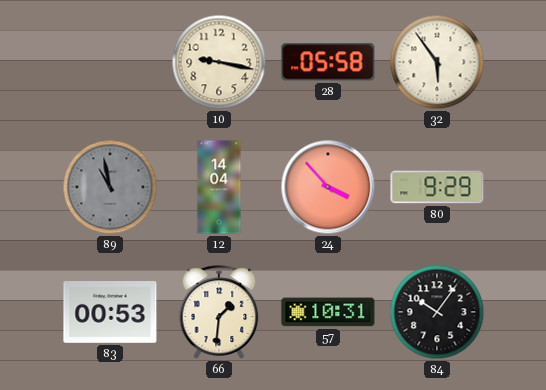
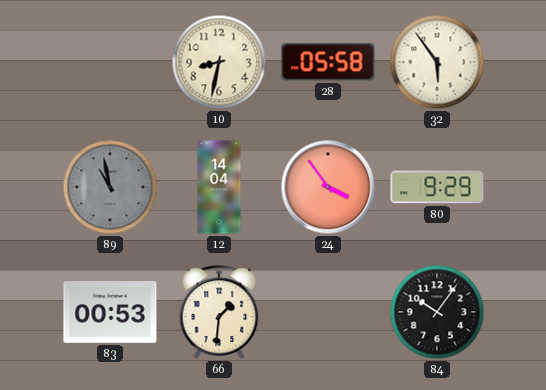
10: 9:17 -> 8:32
24: 3:53 -> 3:54
57: 10:31 -> none
